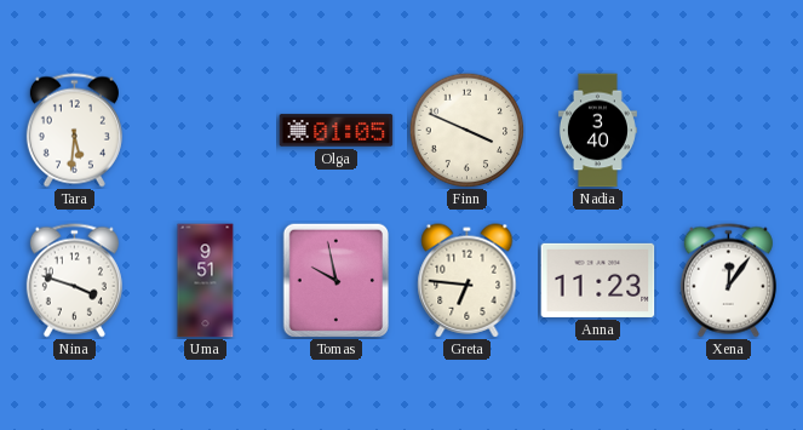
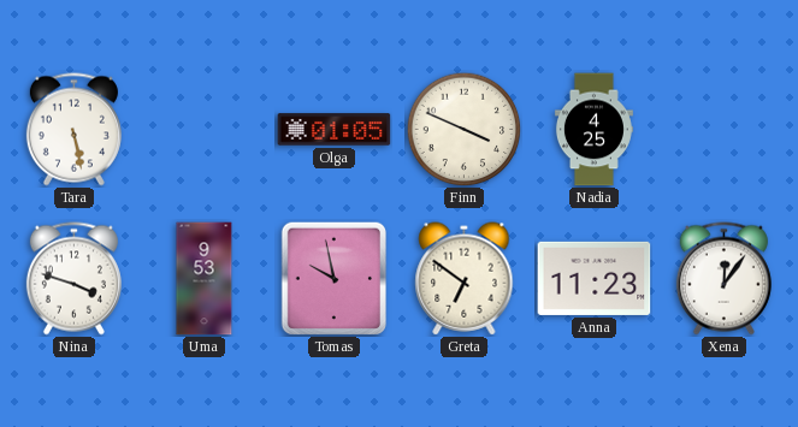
Tara: 5:31 -> 5:28
Nadia: 3:40 -> 4:25
Uma: 9:51 -> 9:53
Greta: 6:46 -> 6:51
